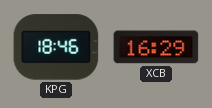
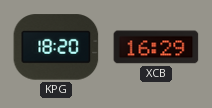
KPG: 18:46 -> 18:20
